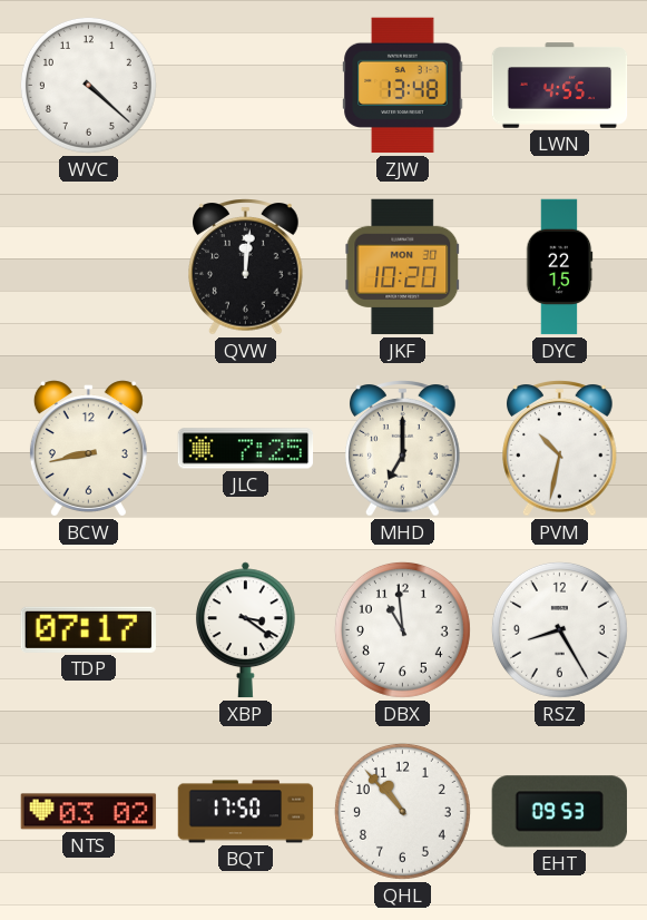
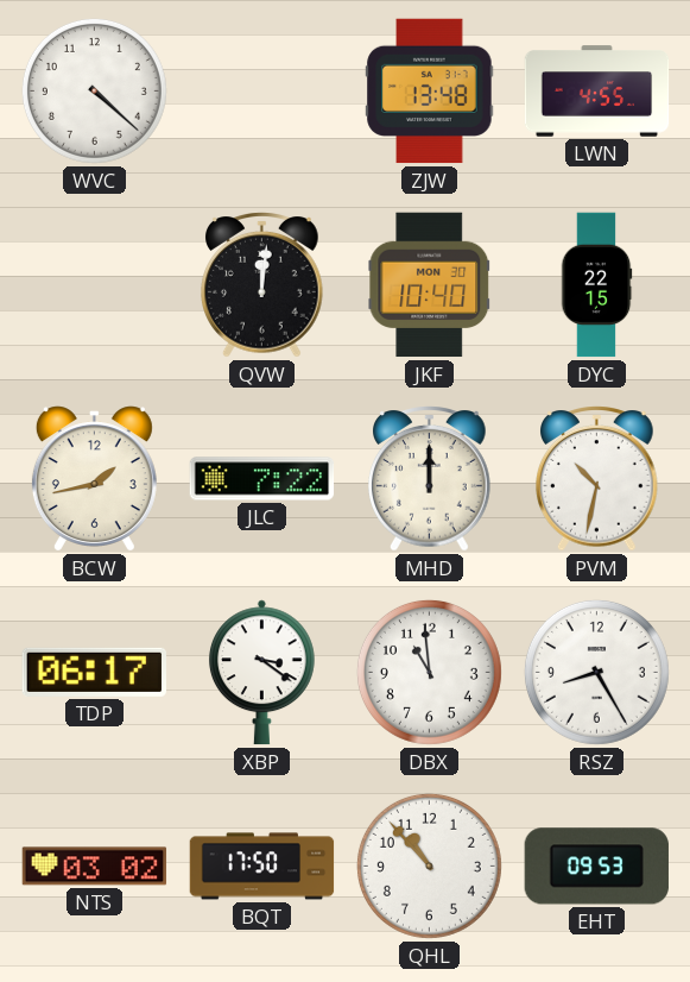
JKF: 10:20 -> 10:40
BCW: 8:43 -> 1:43
JLC: 7:25 -> 7:22
MHD: 7:00 -> 12:00
TDP: 07:17 -> 06:17
